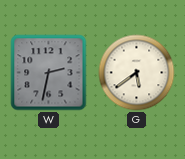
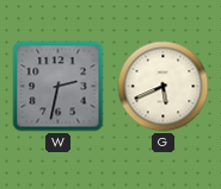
G: 5:39 -> 5:41
